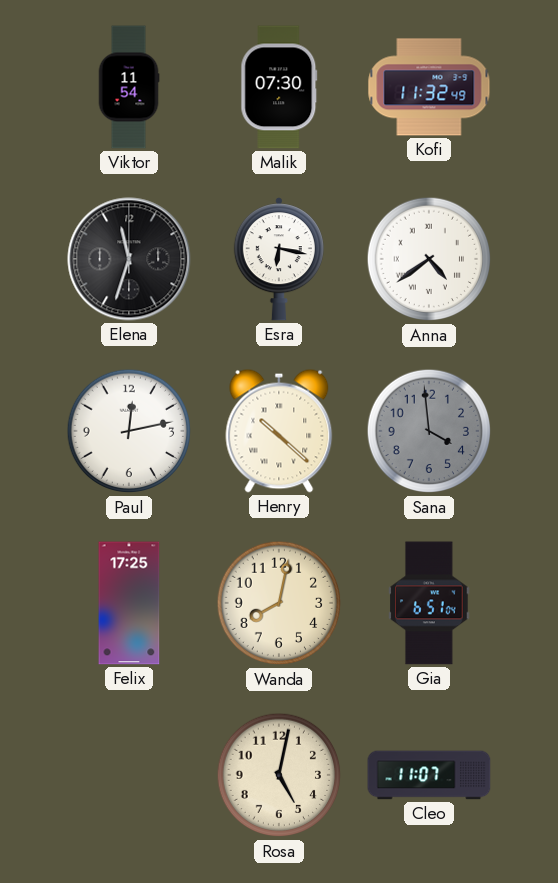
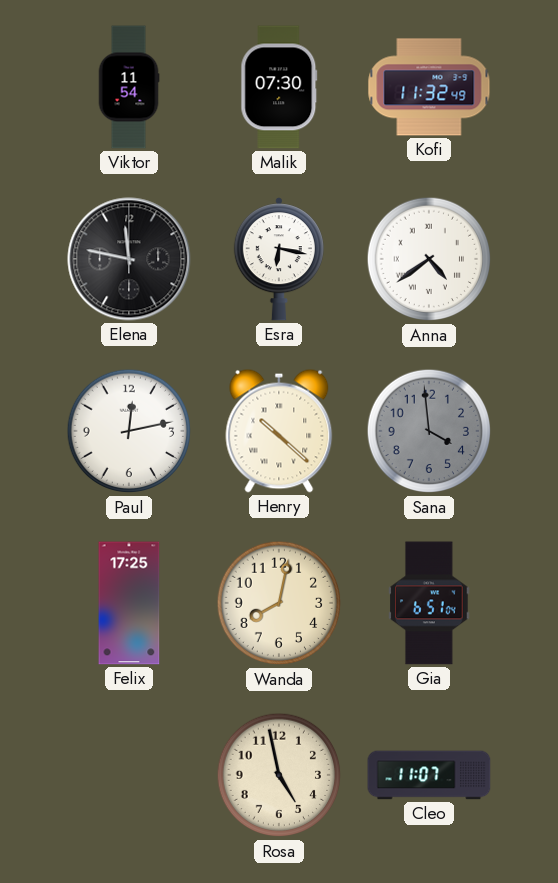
Elena: 11:33 -> 11:47
Rosa: 5:02 -> 4:58
